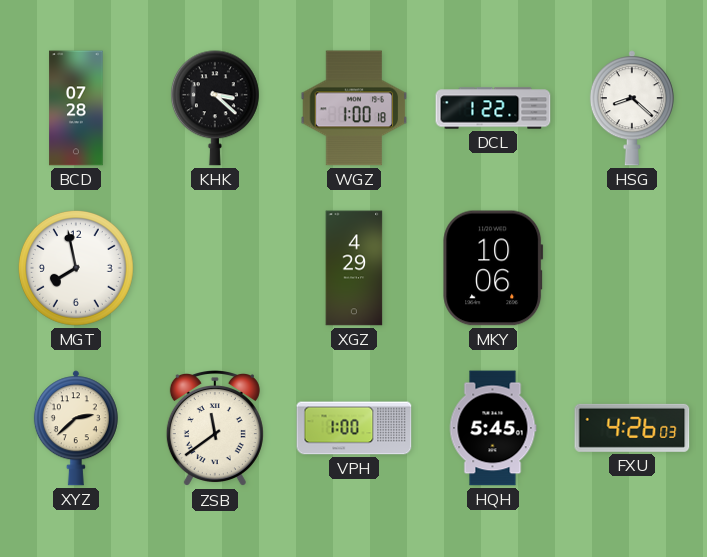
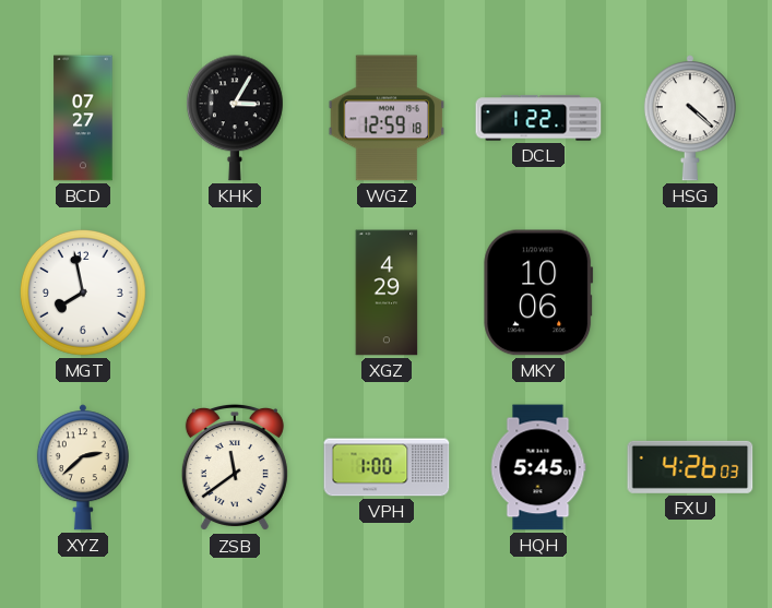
BCD: 07:28 -> 07:27
KHK: 3:22 -> 3:05
WGZ: 1:00 -> 12:59
HSG: 8:22 -> 4:22
